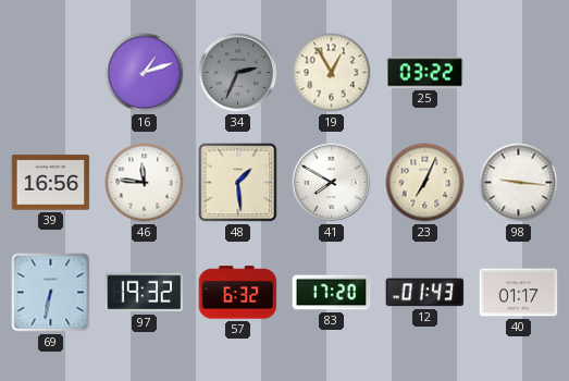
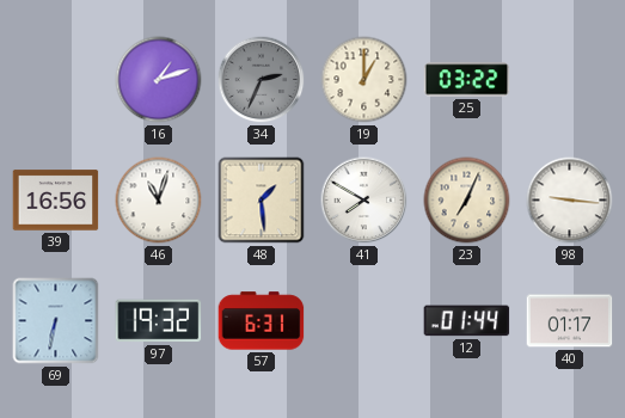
19: 12:55 -> 1:00
46: 11:46 -> 11:03
57: 6:32 -> 6:31
83: 17:20 -> none
12: 01:43 -> 01:44
